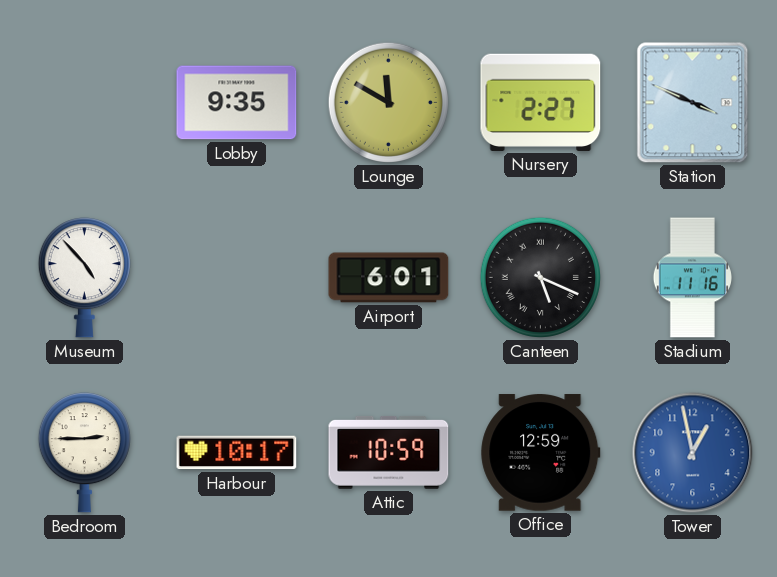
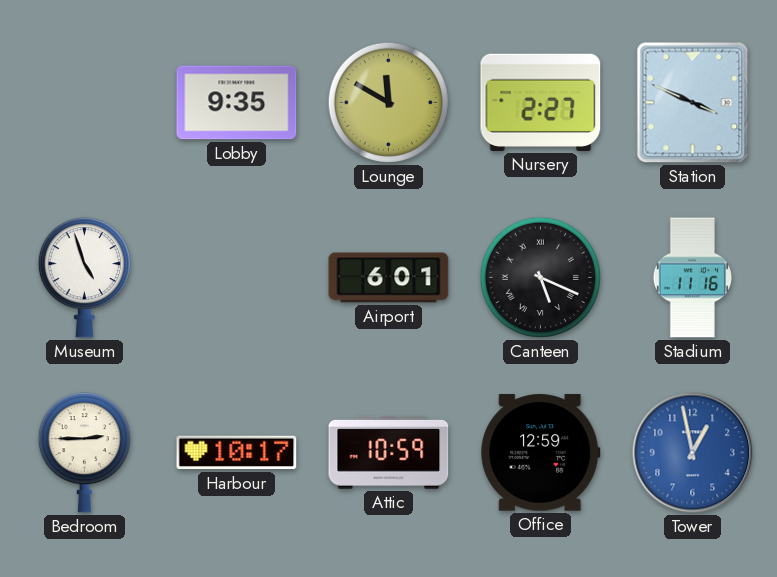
Museum: 4:53 -> 4:57
